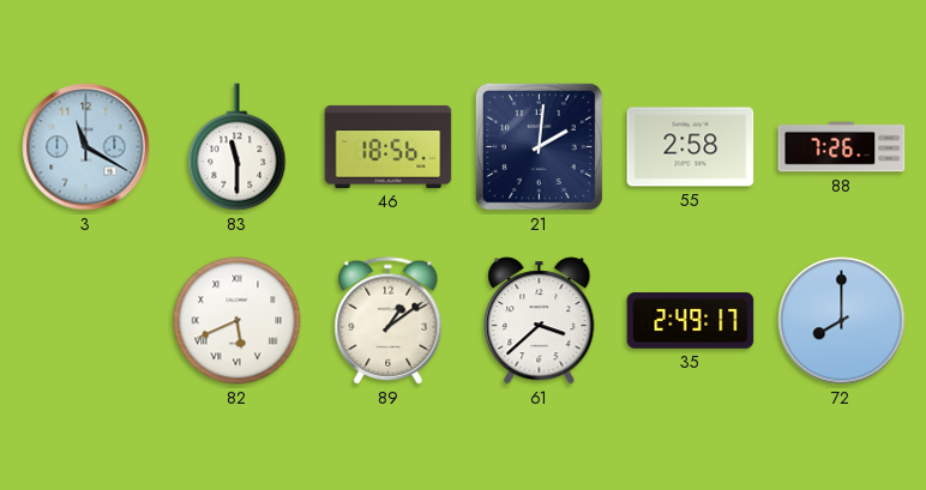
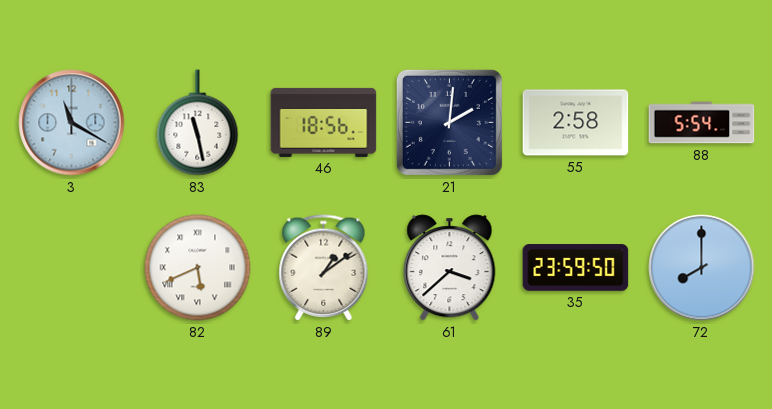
83: 11:30 -> 11:28
88: 7:26 -> 5:54
35: 2:49 -> 23:59
